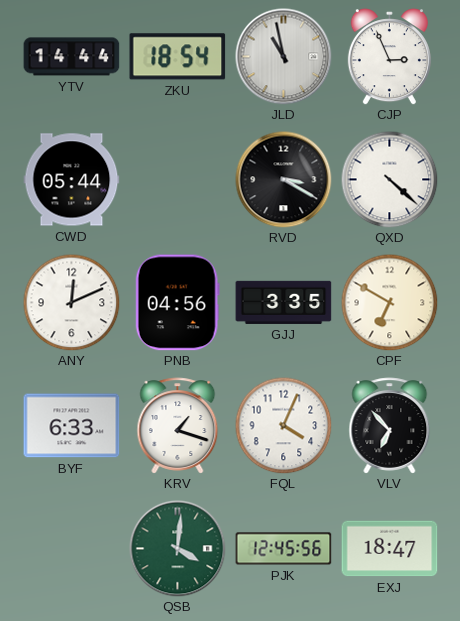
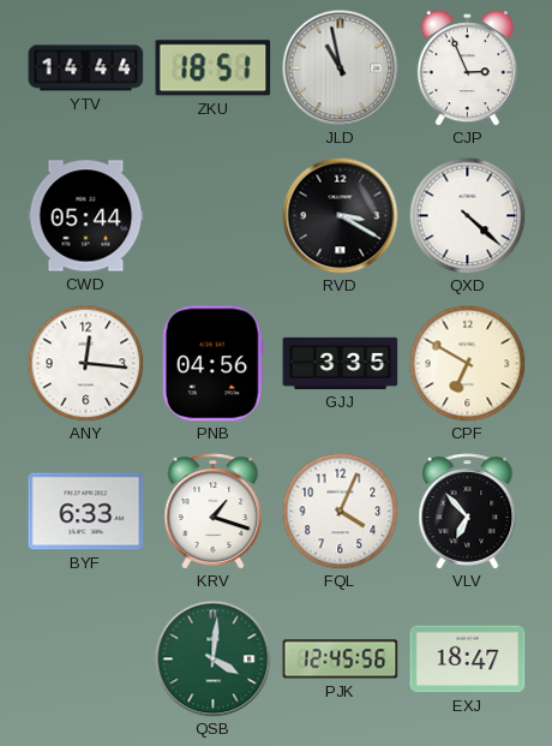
ZKU: 18:54 -> 18:51
ANY: 12:11 -> 12:16
